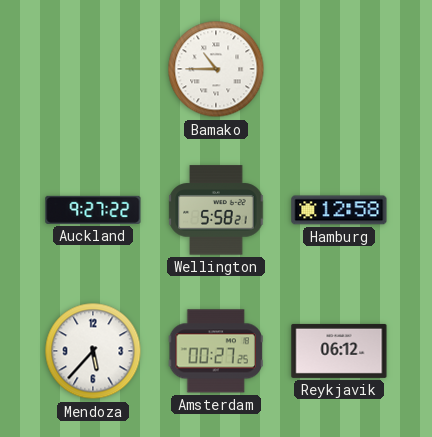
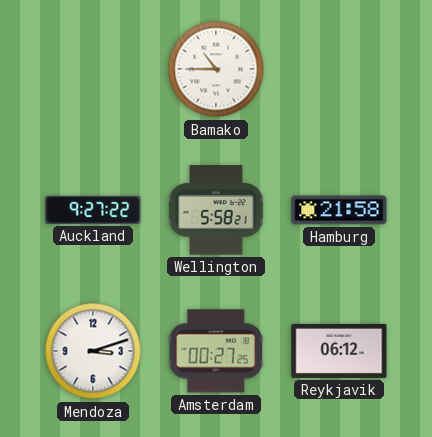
Hamburg: 12:58 -> 21:58
Mendoza: 5:37 -> 3:12
